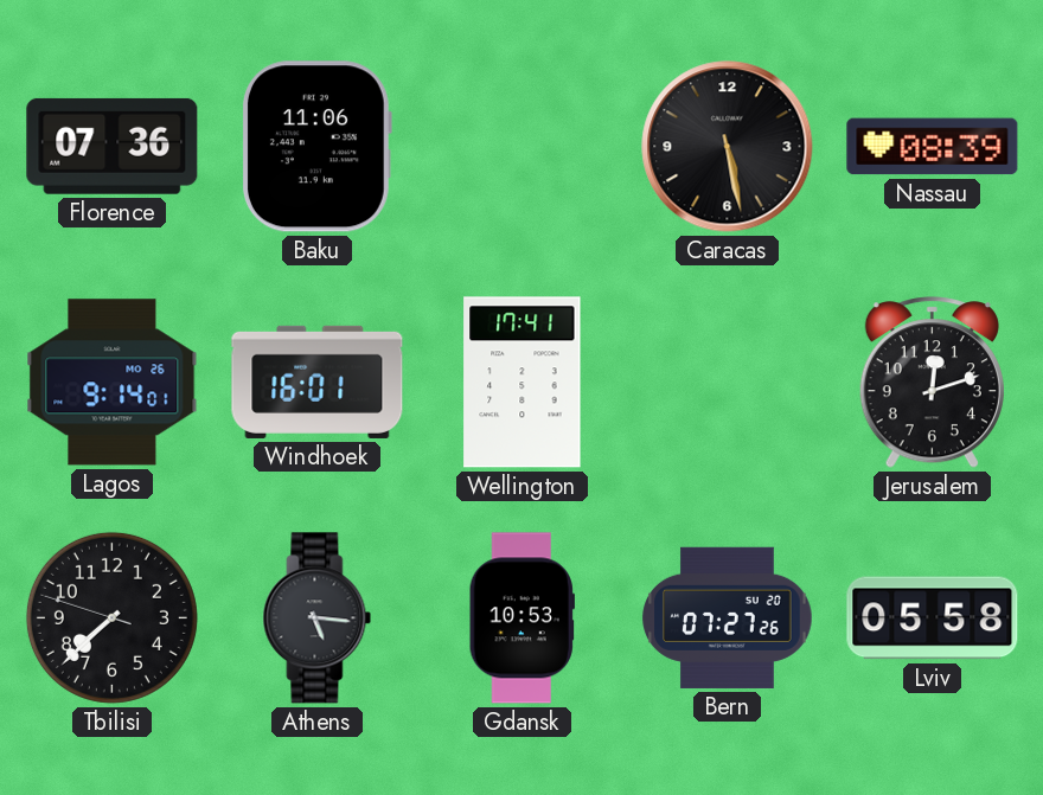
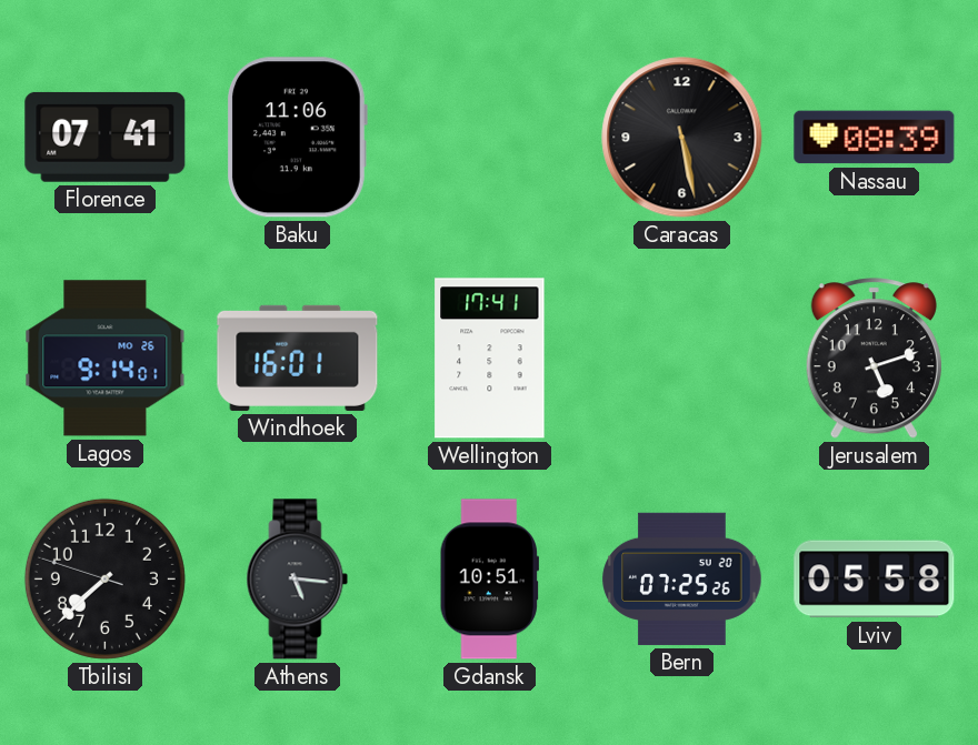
Florence: 07:36 -> 07:41
Jerusalem: 12:12 -> 5:12
Gdansk: 10:53 -> 10:51
Bern: 07:27 -> 07:25
